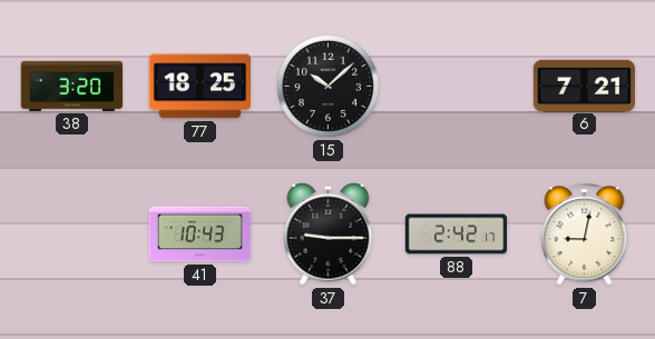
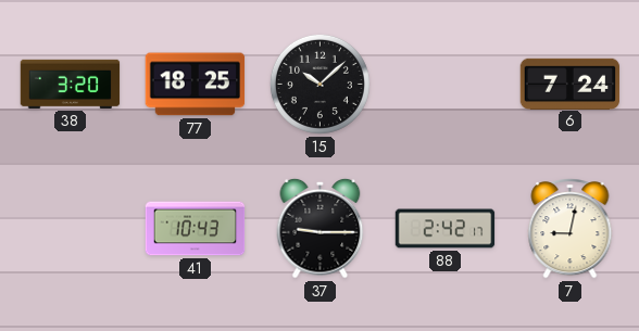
6: 7:21 -> 7:24
